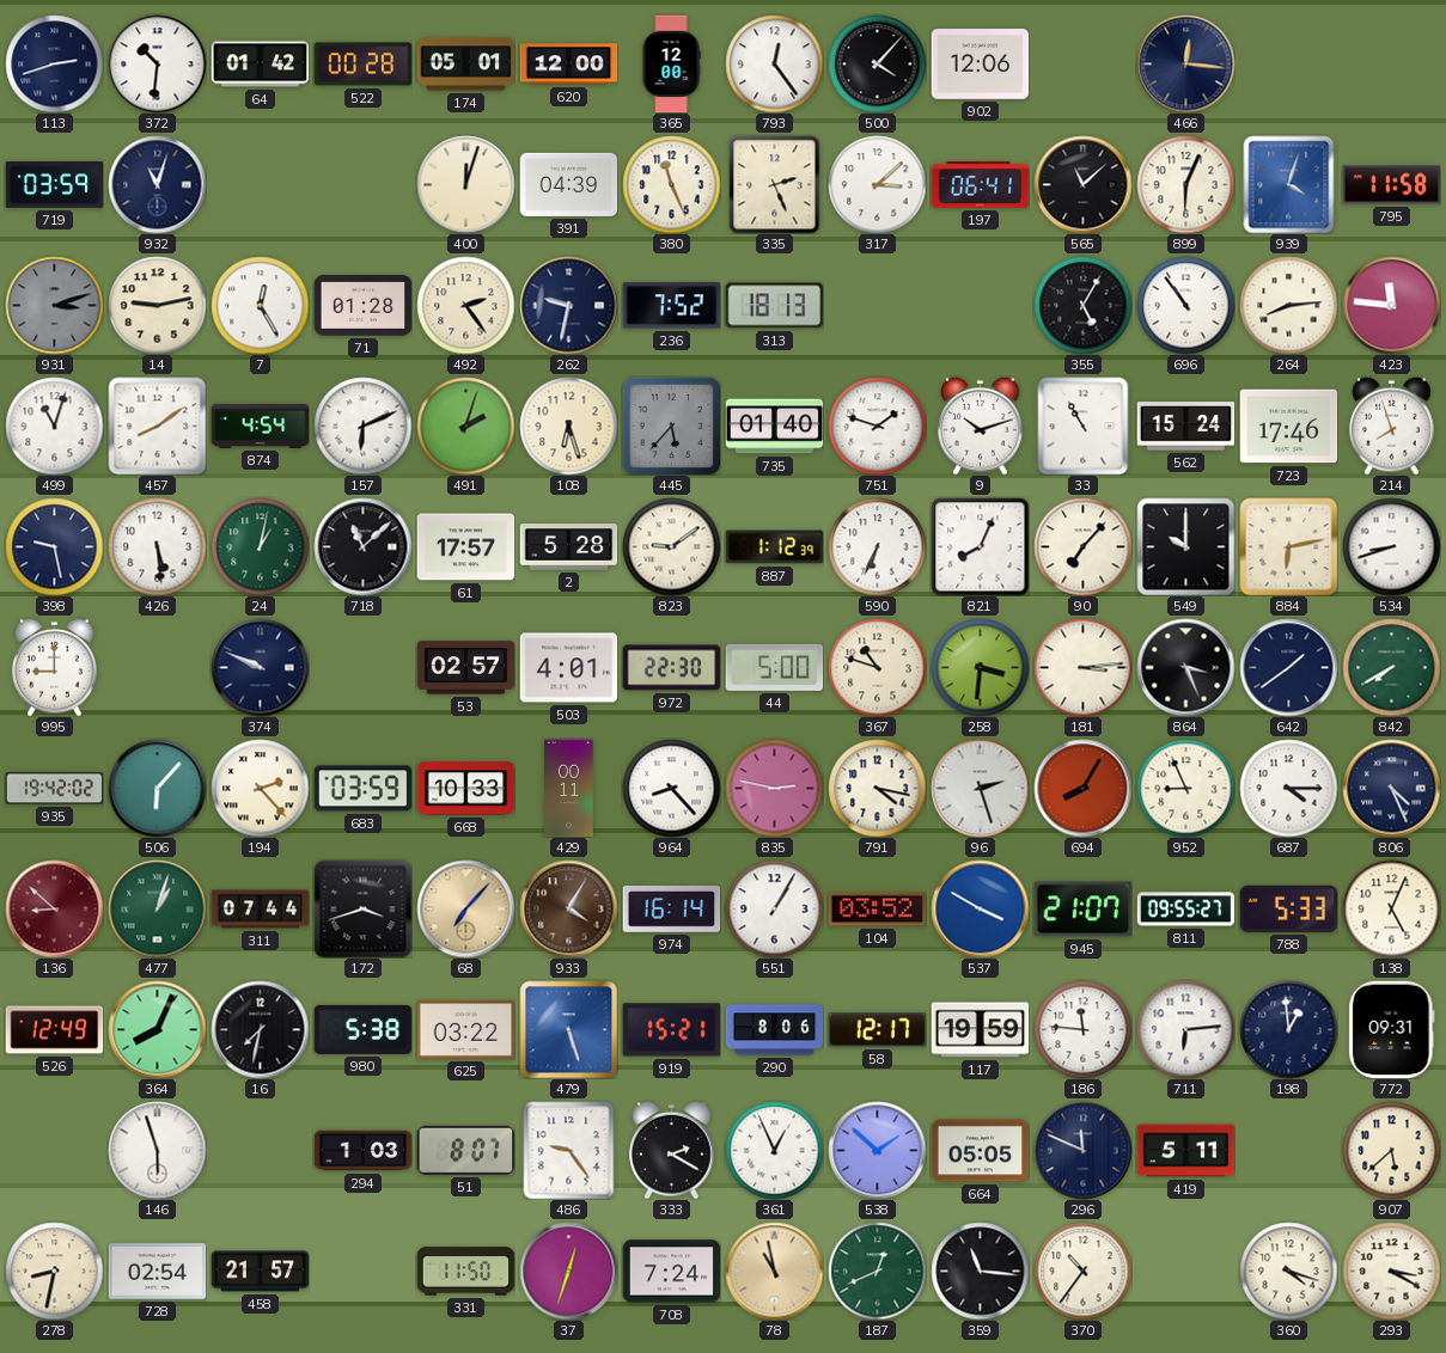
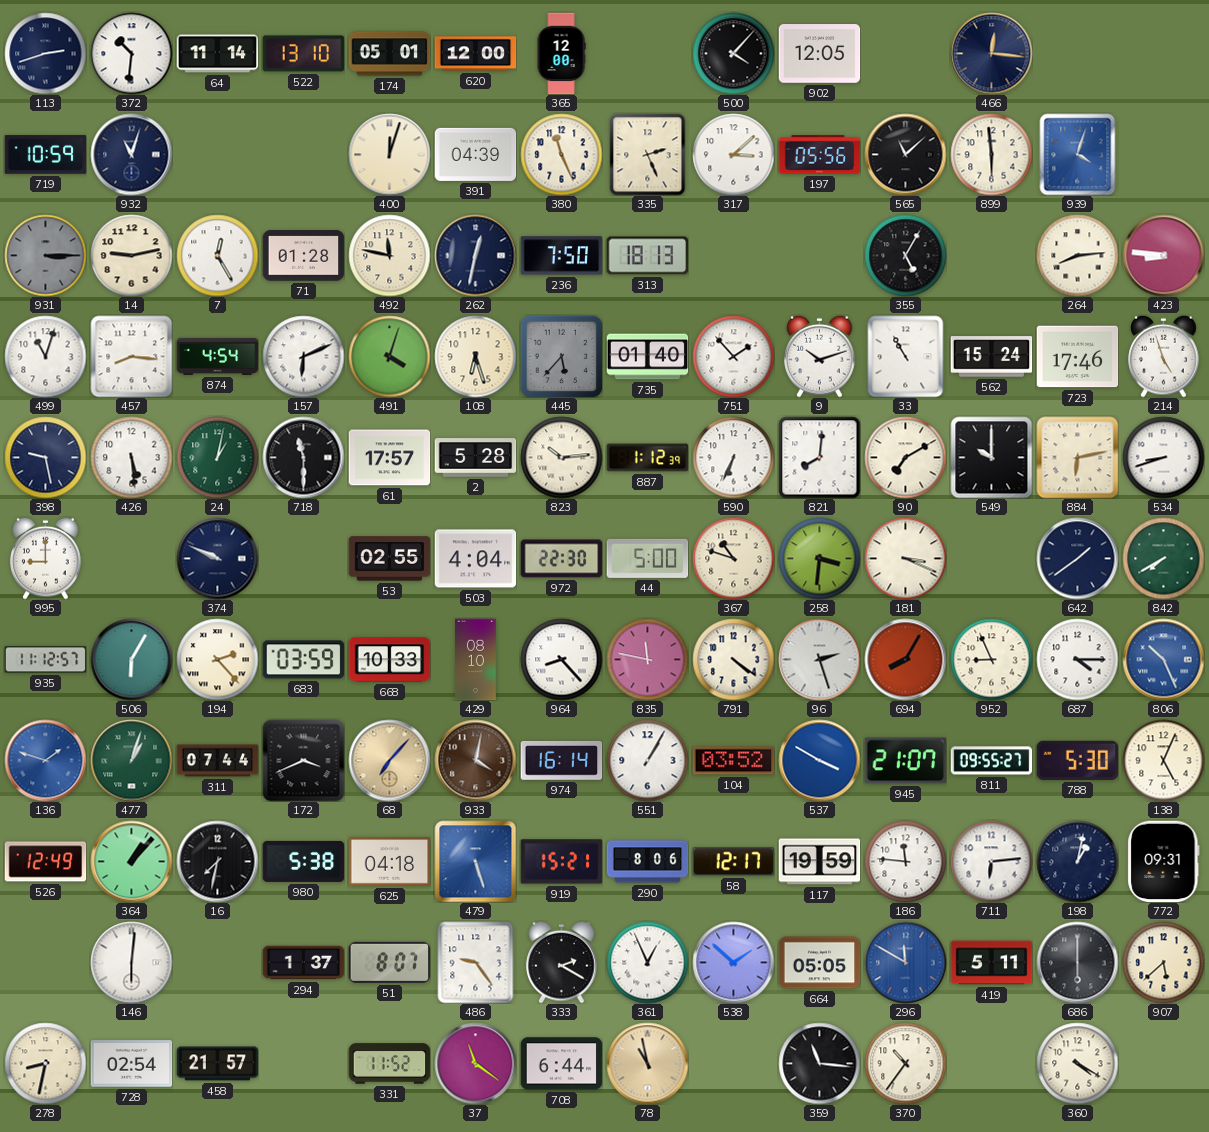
64: 01:42 -> 11:14
522: 00:28 -> 13:10
793: 12:24 -> none
902: 12:06 -> 12:05
719: 03:59 -> 10:59
197: 06:41 -> 05:56
899: 6:04 -> 5:59
795: 11:58 -> none
931: 3:12 -> 3:15
492: 2:24 -> 11:47
262: 9:32 -> 12:32
236: 7:52 -> 7:50
696: 10:54 -> none
423: 11:46 -> 8:46
457: 8:09 -> 8:16
491: 2:03 -> 4:03
751: 1:48 -> 1:53
214: 7:57 -> 4:57
718: 11:08 -> 11:30
823: 9:09 -> 10:14
821: 8:04 -> 8:01
90: 7:07 -> 7:10
53: 02:57 -> 02:55
503: 4:01 -> 4:04
181: 3:14 -> 3:19
864: 3:26 -> none
935: 19:42 -> 11:12
506: 6:07 -> 6:05
429: 00:11 -> 08:10
835: 2:47 -> 11:47
791: 4:17 -> 4:21
806: 4:26 -> 10:26
806 dial: navy -> blue
136: 8:52 -> 1:48
136 dial: burgundy -> blue
172: 3:42 -> 3:41
933: 4:05 -> 4:02
788: 5:33 -> 5:30
364: 8:04 -> 1:07
625: 03:22 -> 04:18
198: 12:59 -> 1:02
146: 5:57 -> 6:01
294: 1:03 -> 1:37
296: 11:49 -> 11:50
296 dial: navy -> blue
686: none -> 6:00
331: 11:50 -> 11:52
37: 12:33 -> 11:21
708: 7:24 -> 6:44
187: 12:41 -> none
360: 4:18 -> 4:20
293: 3:20 -> none
